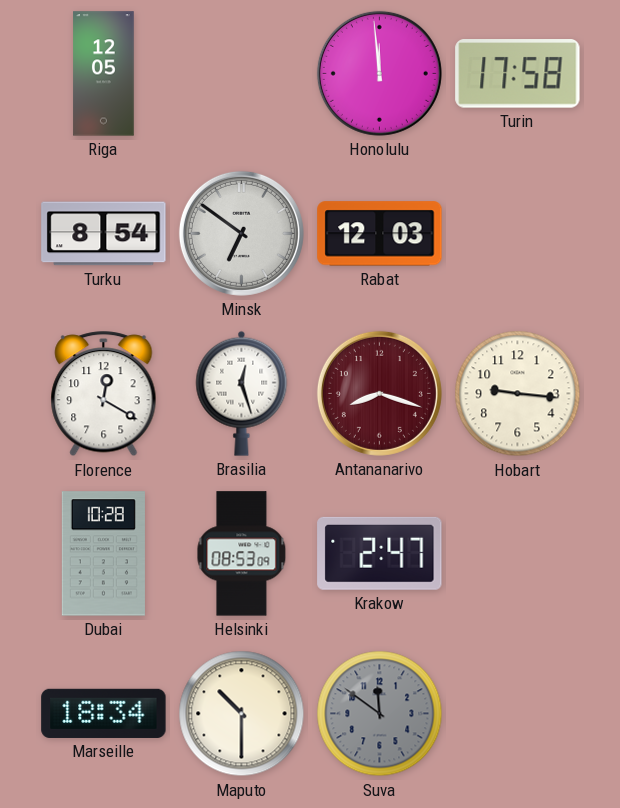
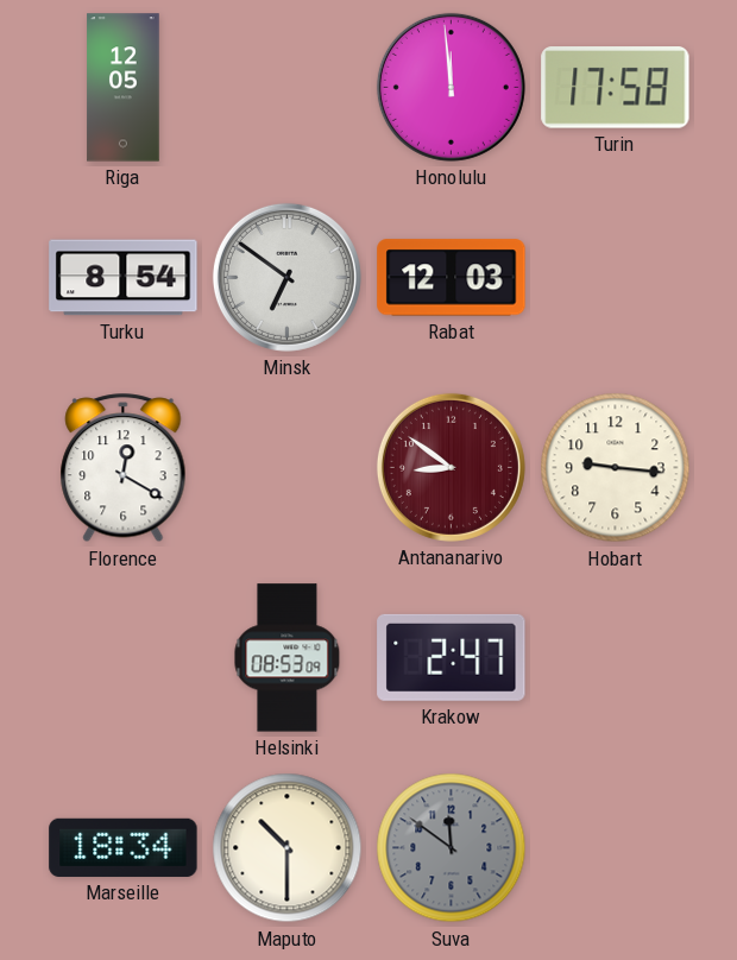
Brasilia: 12:27 -> none
Antananarivo: 8:18 -> 8:51
Dubai: 10:28 -> none
